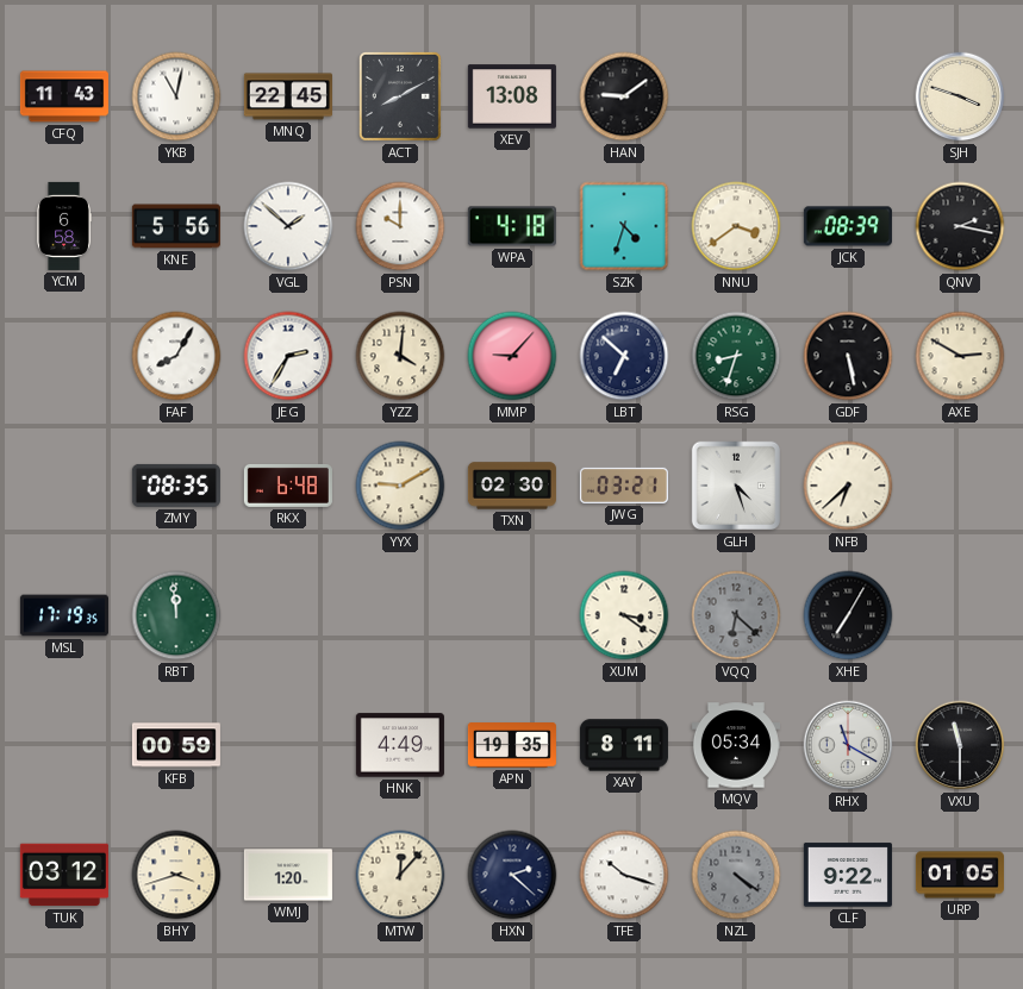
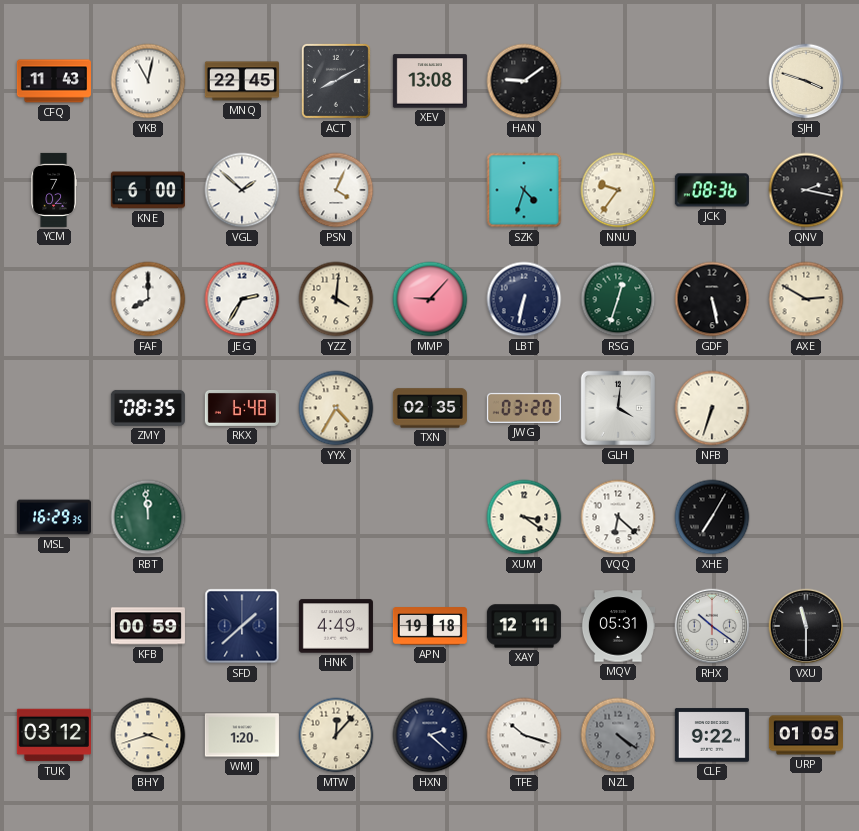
YCM: 6:58 -> 7:02
KNE: 5:56 -> 6:00
PSN: 10:00 -> 4:04
WPA: 4:18 -> none
NNU: 3:39 -> 9:36
JCK: 08:39 -> 08:36
FAF: 8:05 -> 8:00
LBT: 6:52 -> 6:32
RSG: 8:33 -> 12:33
YYX: 9:10 -> 4:35
TXN: 02:30 -> 02:35
JWG: 03:21 -> 03:20
GLH: 4:27 -> 4:01
NFB: 6:38 -> 6:33
MSL: 17:19 -> 16:29
VQQ dial: grey -> white
SFD: none -> 1:38
APN: 19:35 -> 19:18
XAY: 8:11 -> 12:11
MQV: 05:34 -> 05:31
RHX: 11:20 -> 10:21
